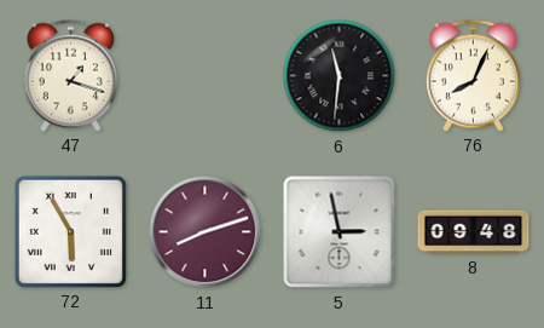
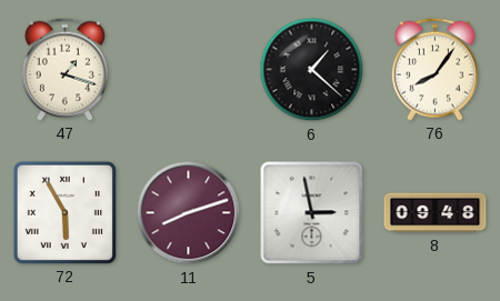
6: 11:31 -> 1:22
76: 8:04 -> 8:06
